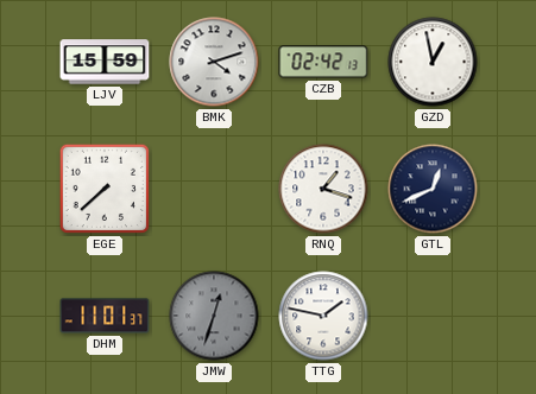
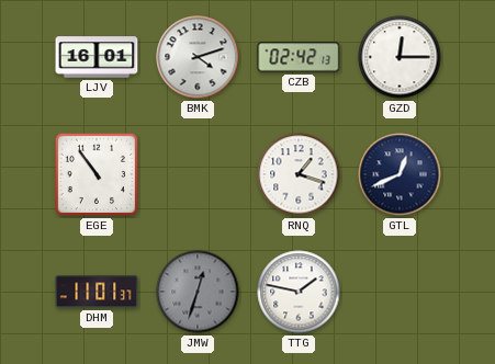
LJV: 15:59 -> 16:01
GZD: 12:58 -> 12:15
EGE: 7:38 -> 10:54
